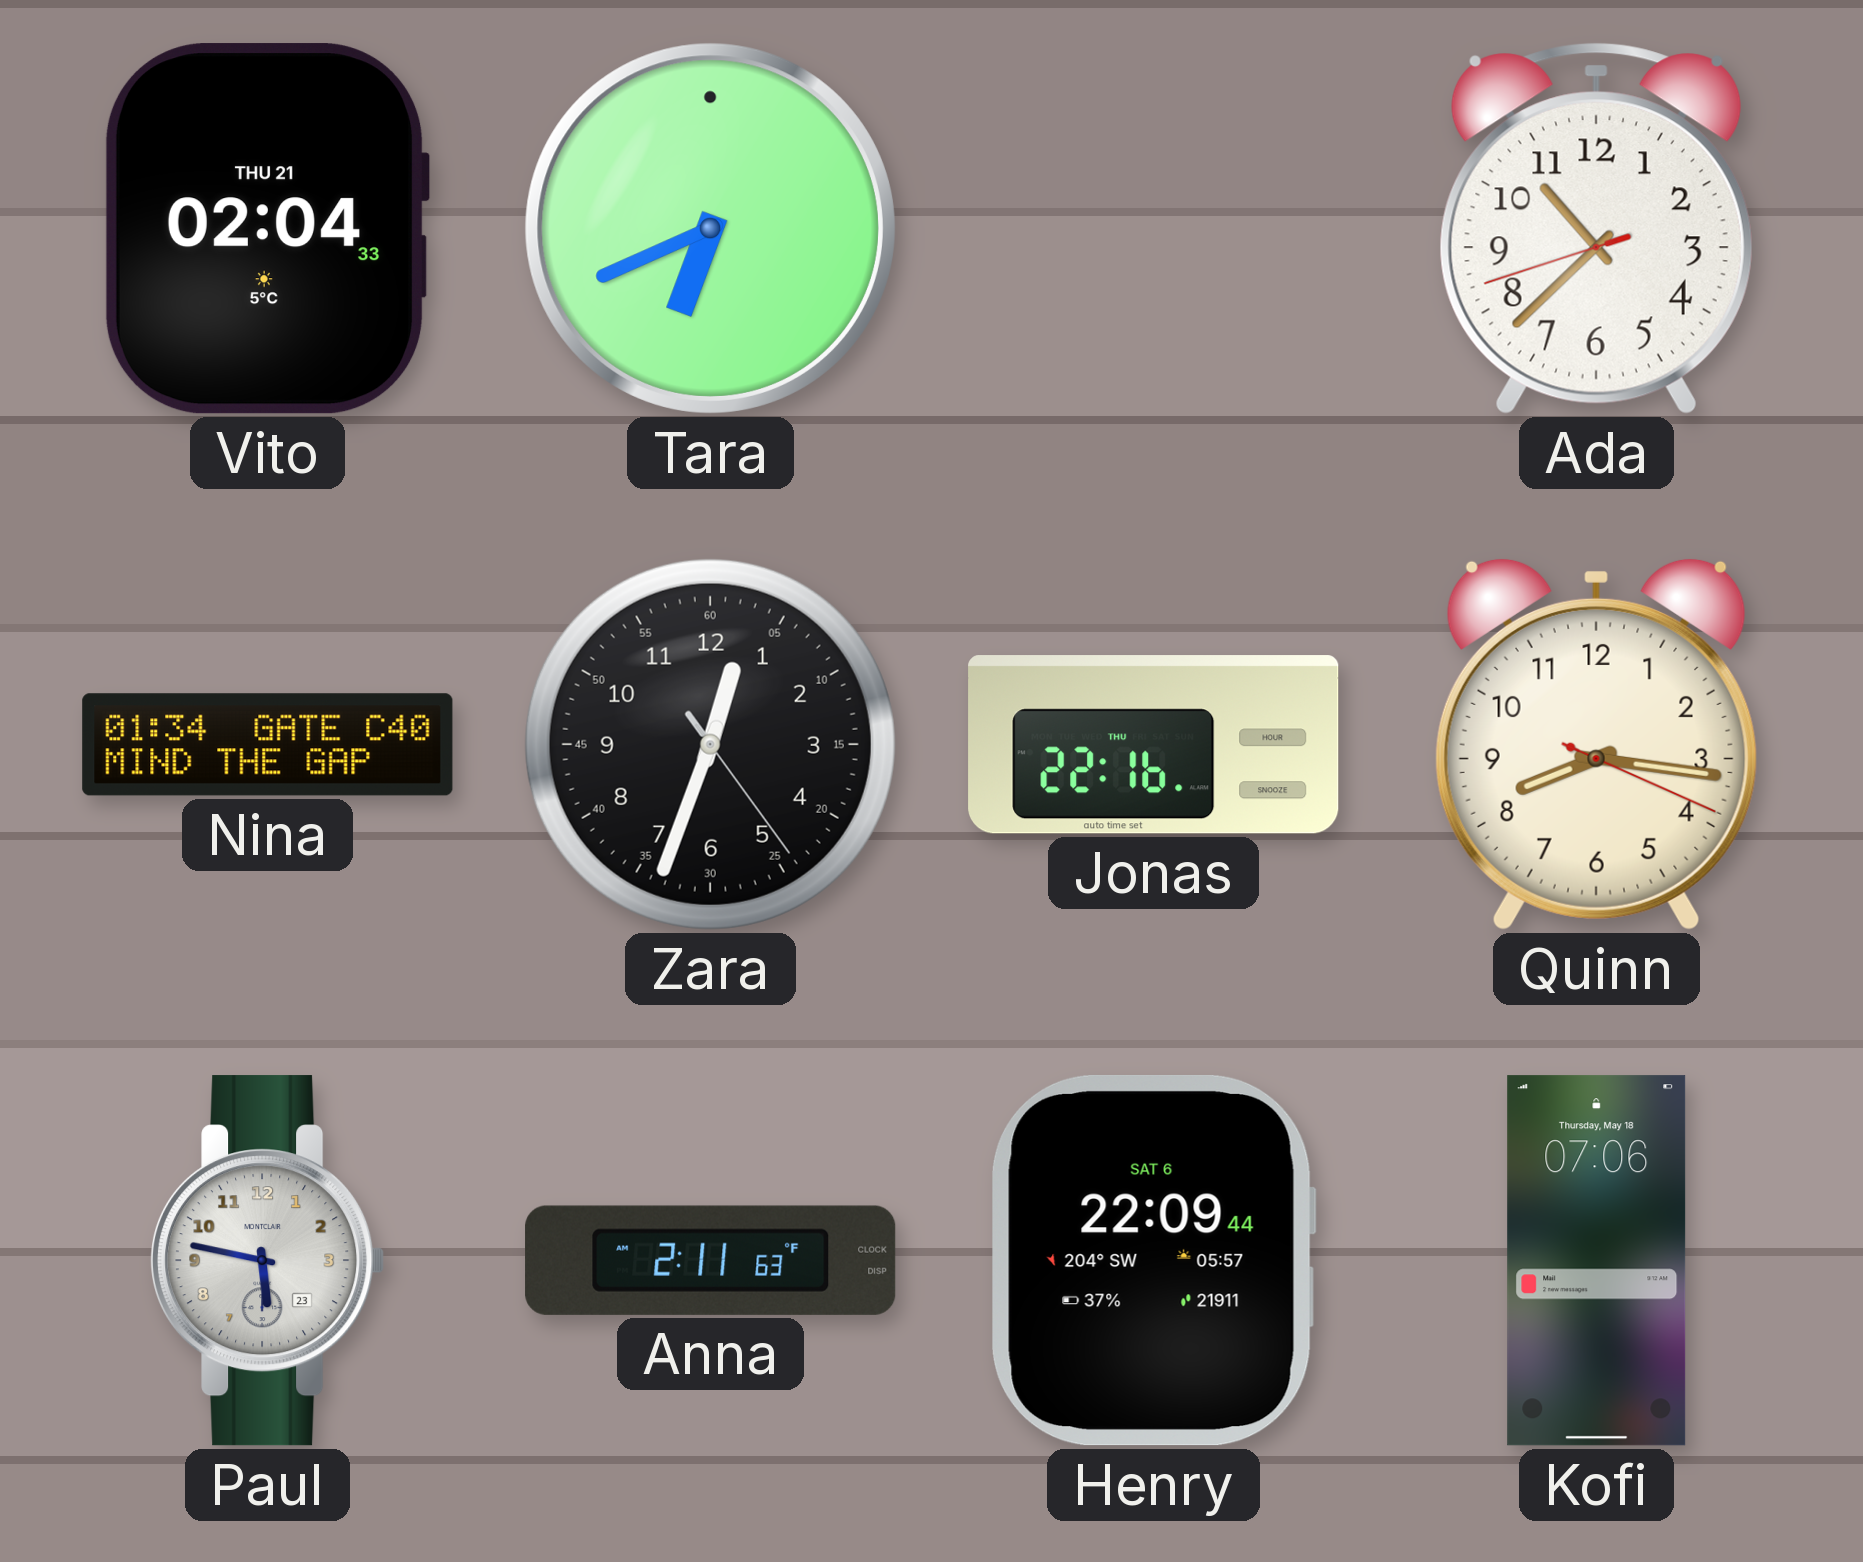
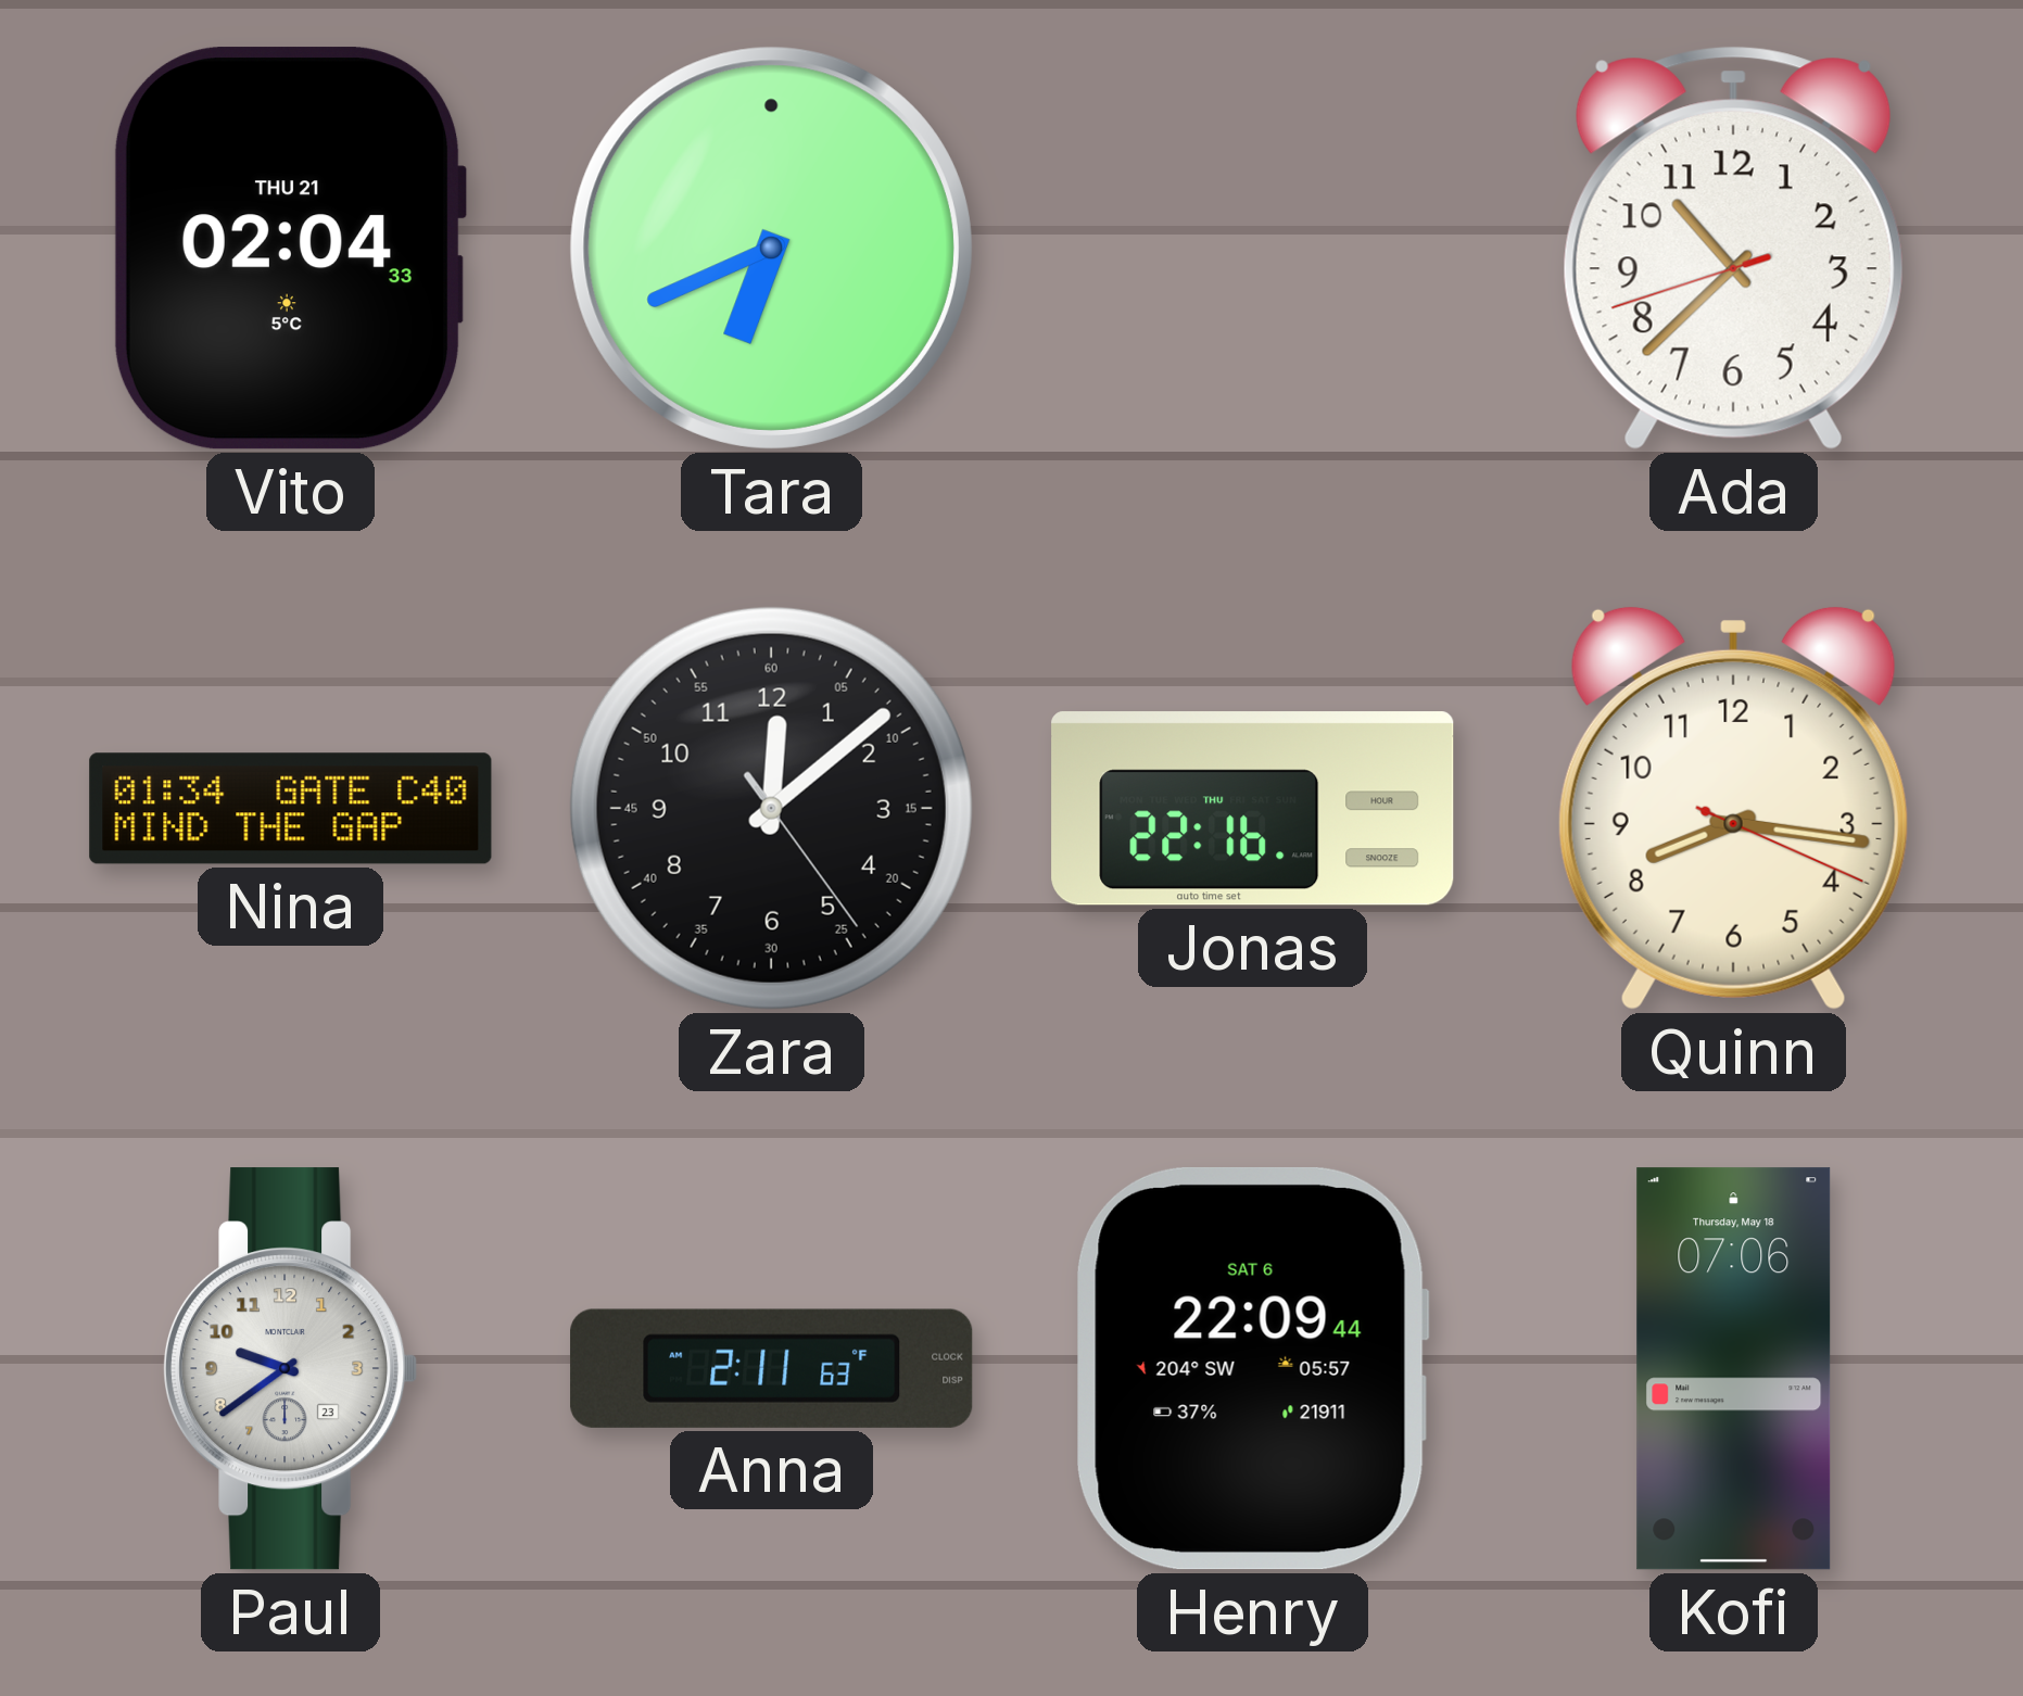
Zara: 12:33 -> 12:08
Paul: 5:47 -> 9:39
